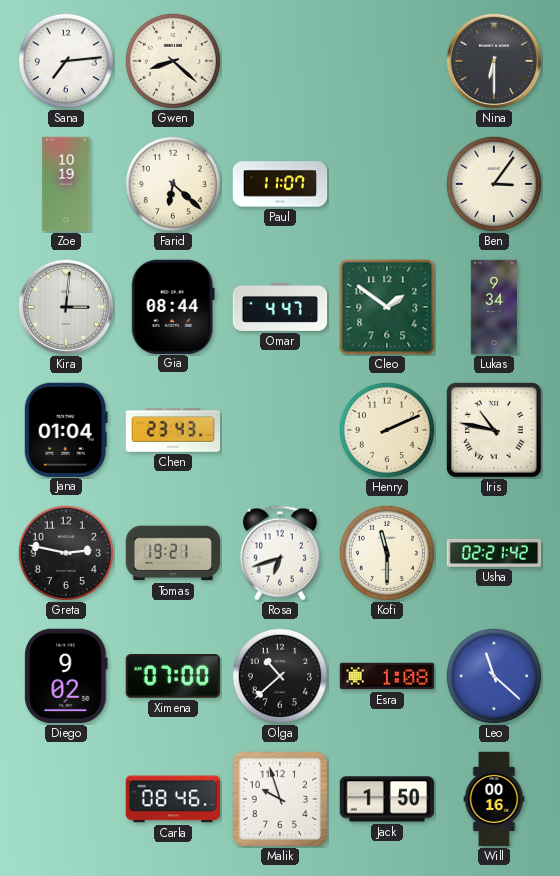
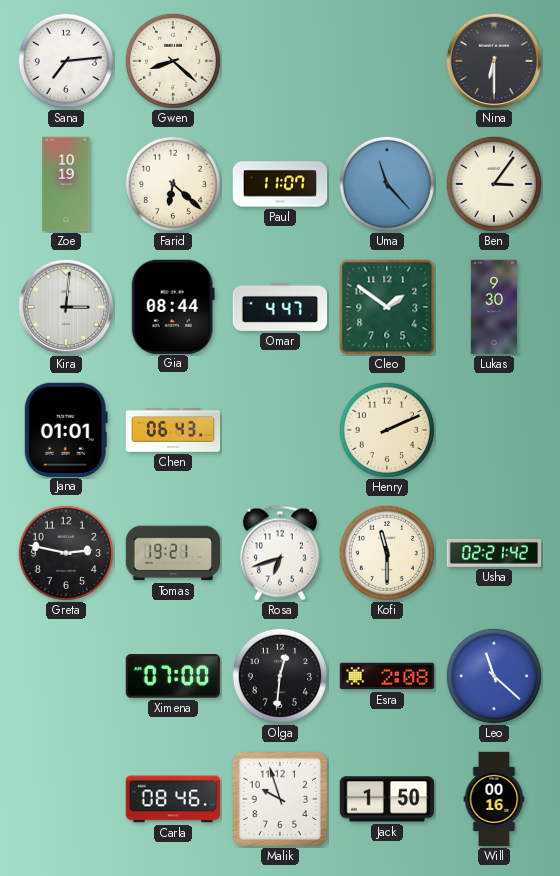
Uma: none -> 11:23
Lukas: 9:34 -> 9:30
Jana: 01:04 -> 01:01
Chen: 23:43 -> 06:43
Iris: 10:47 -> none
Diego: 9:02 -> none
Olga: 10:38 -> 12:31
Esra: 1:08 -> 2:08
